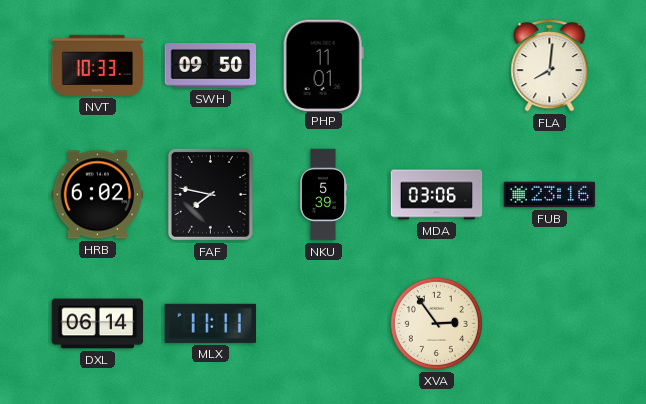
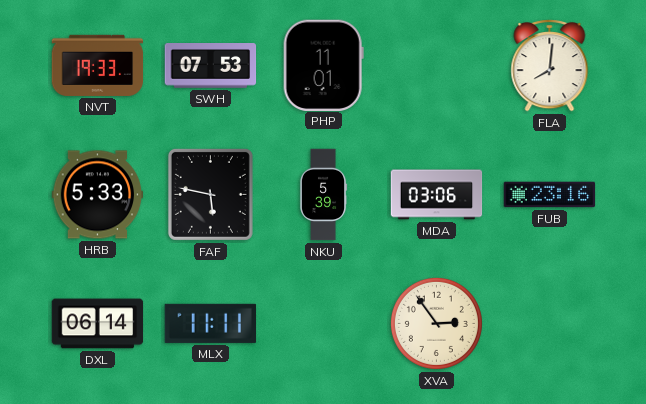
NVT: 10:33 -> 19:33
SWH: 09:50 -> 07:53
HRB: 6:02 -> 5:33
FAF: 7:47 -> 5:47
